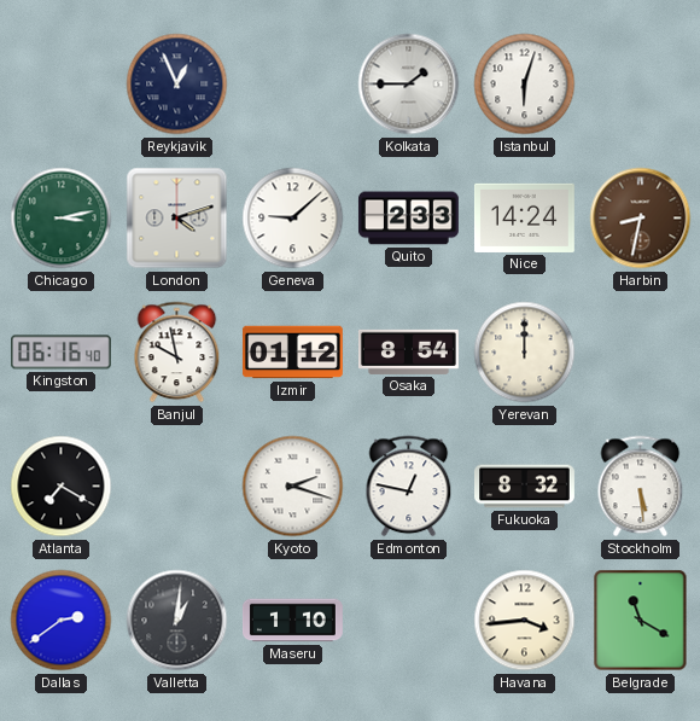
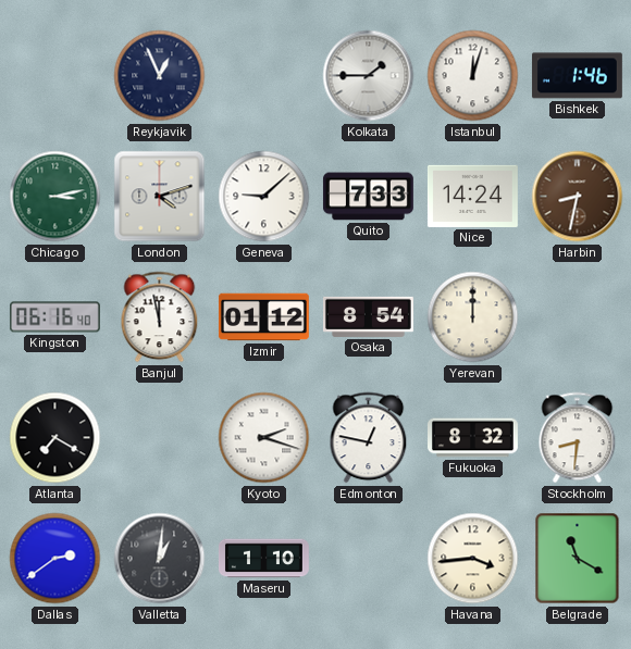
Istanbul: 6:03 -> 12:03
Bishkek: none -> 1:46
Quito: 2:33 -> 7:33
Banjul: 9:58 -> 11:58
Stockholm: 5:29 -> 8:31
